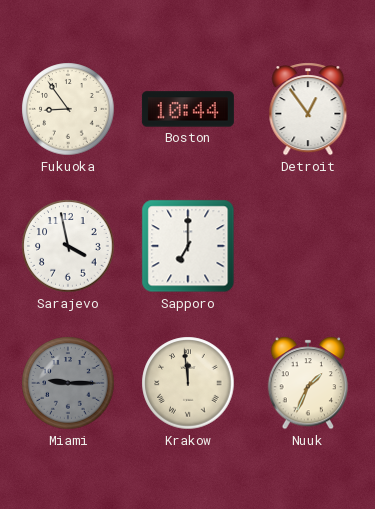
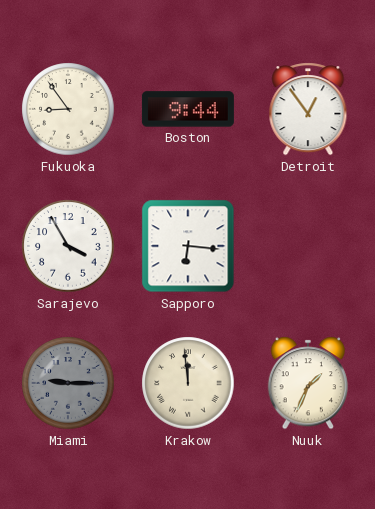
Boston: 10:44 -> 9:44
Sarajevo: 3:58 -> 3:55
Sapporo: 7:00 -> 6:16
